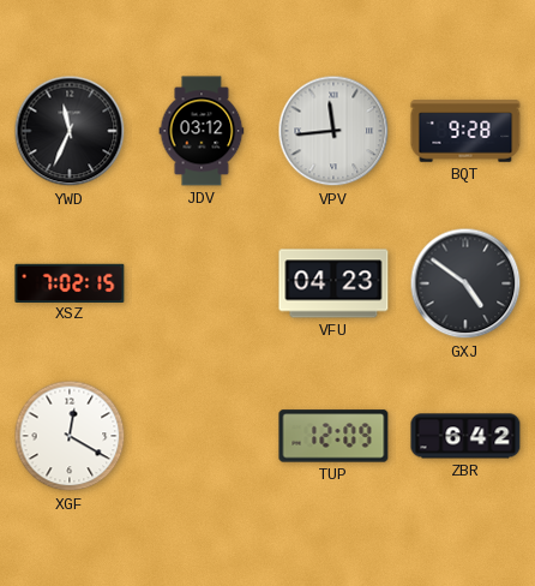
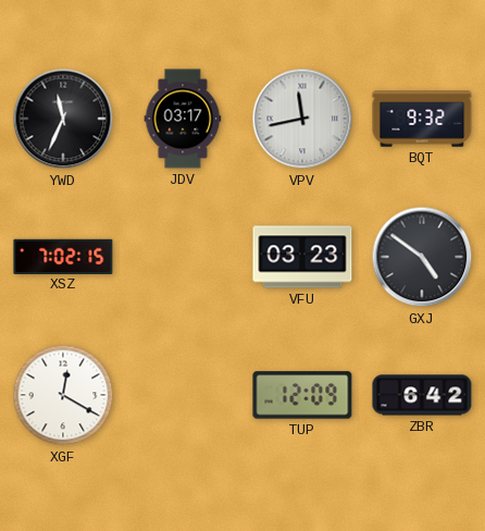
JDV: 03:12 -> 03:17
VPV: 11:44 -> 11:43
BQT: 9:28 -> 9:32
VFU: 04:23 -> 03:23
